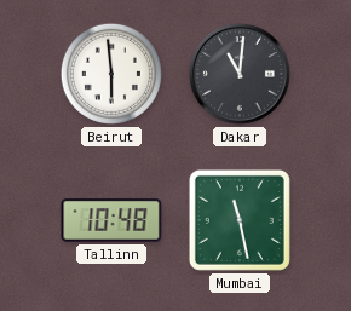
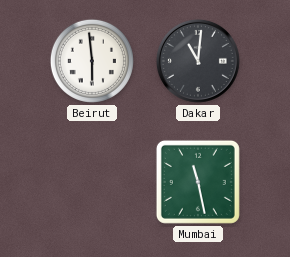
Tallinn: 10:48 -> none
